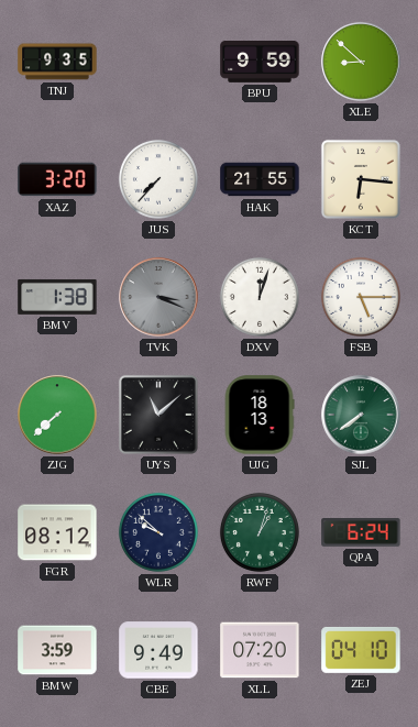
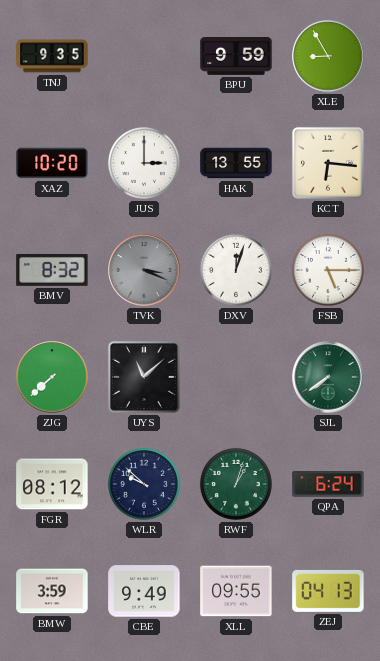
XLE: 8:52 -> 8:55
XAZ: 3:20 -> 10:20
JUS: 7:37 -> 3:00
HAK: 21:55 -> 13:55
BMV: 1:38 -> 8:32
UJG: 18:13 -> none
XLL: 07:20 -> 09:55
ZEJ: 04:10 -> 04:13
